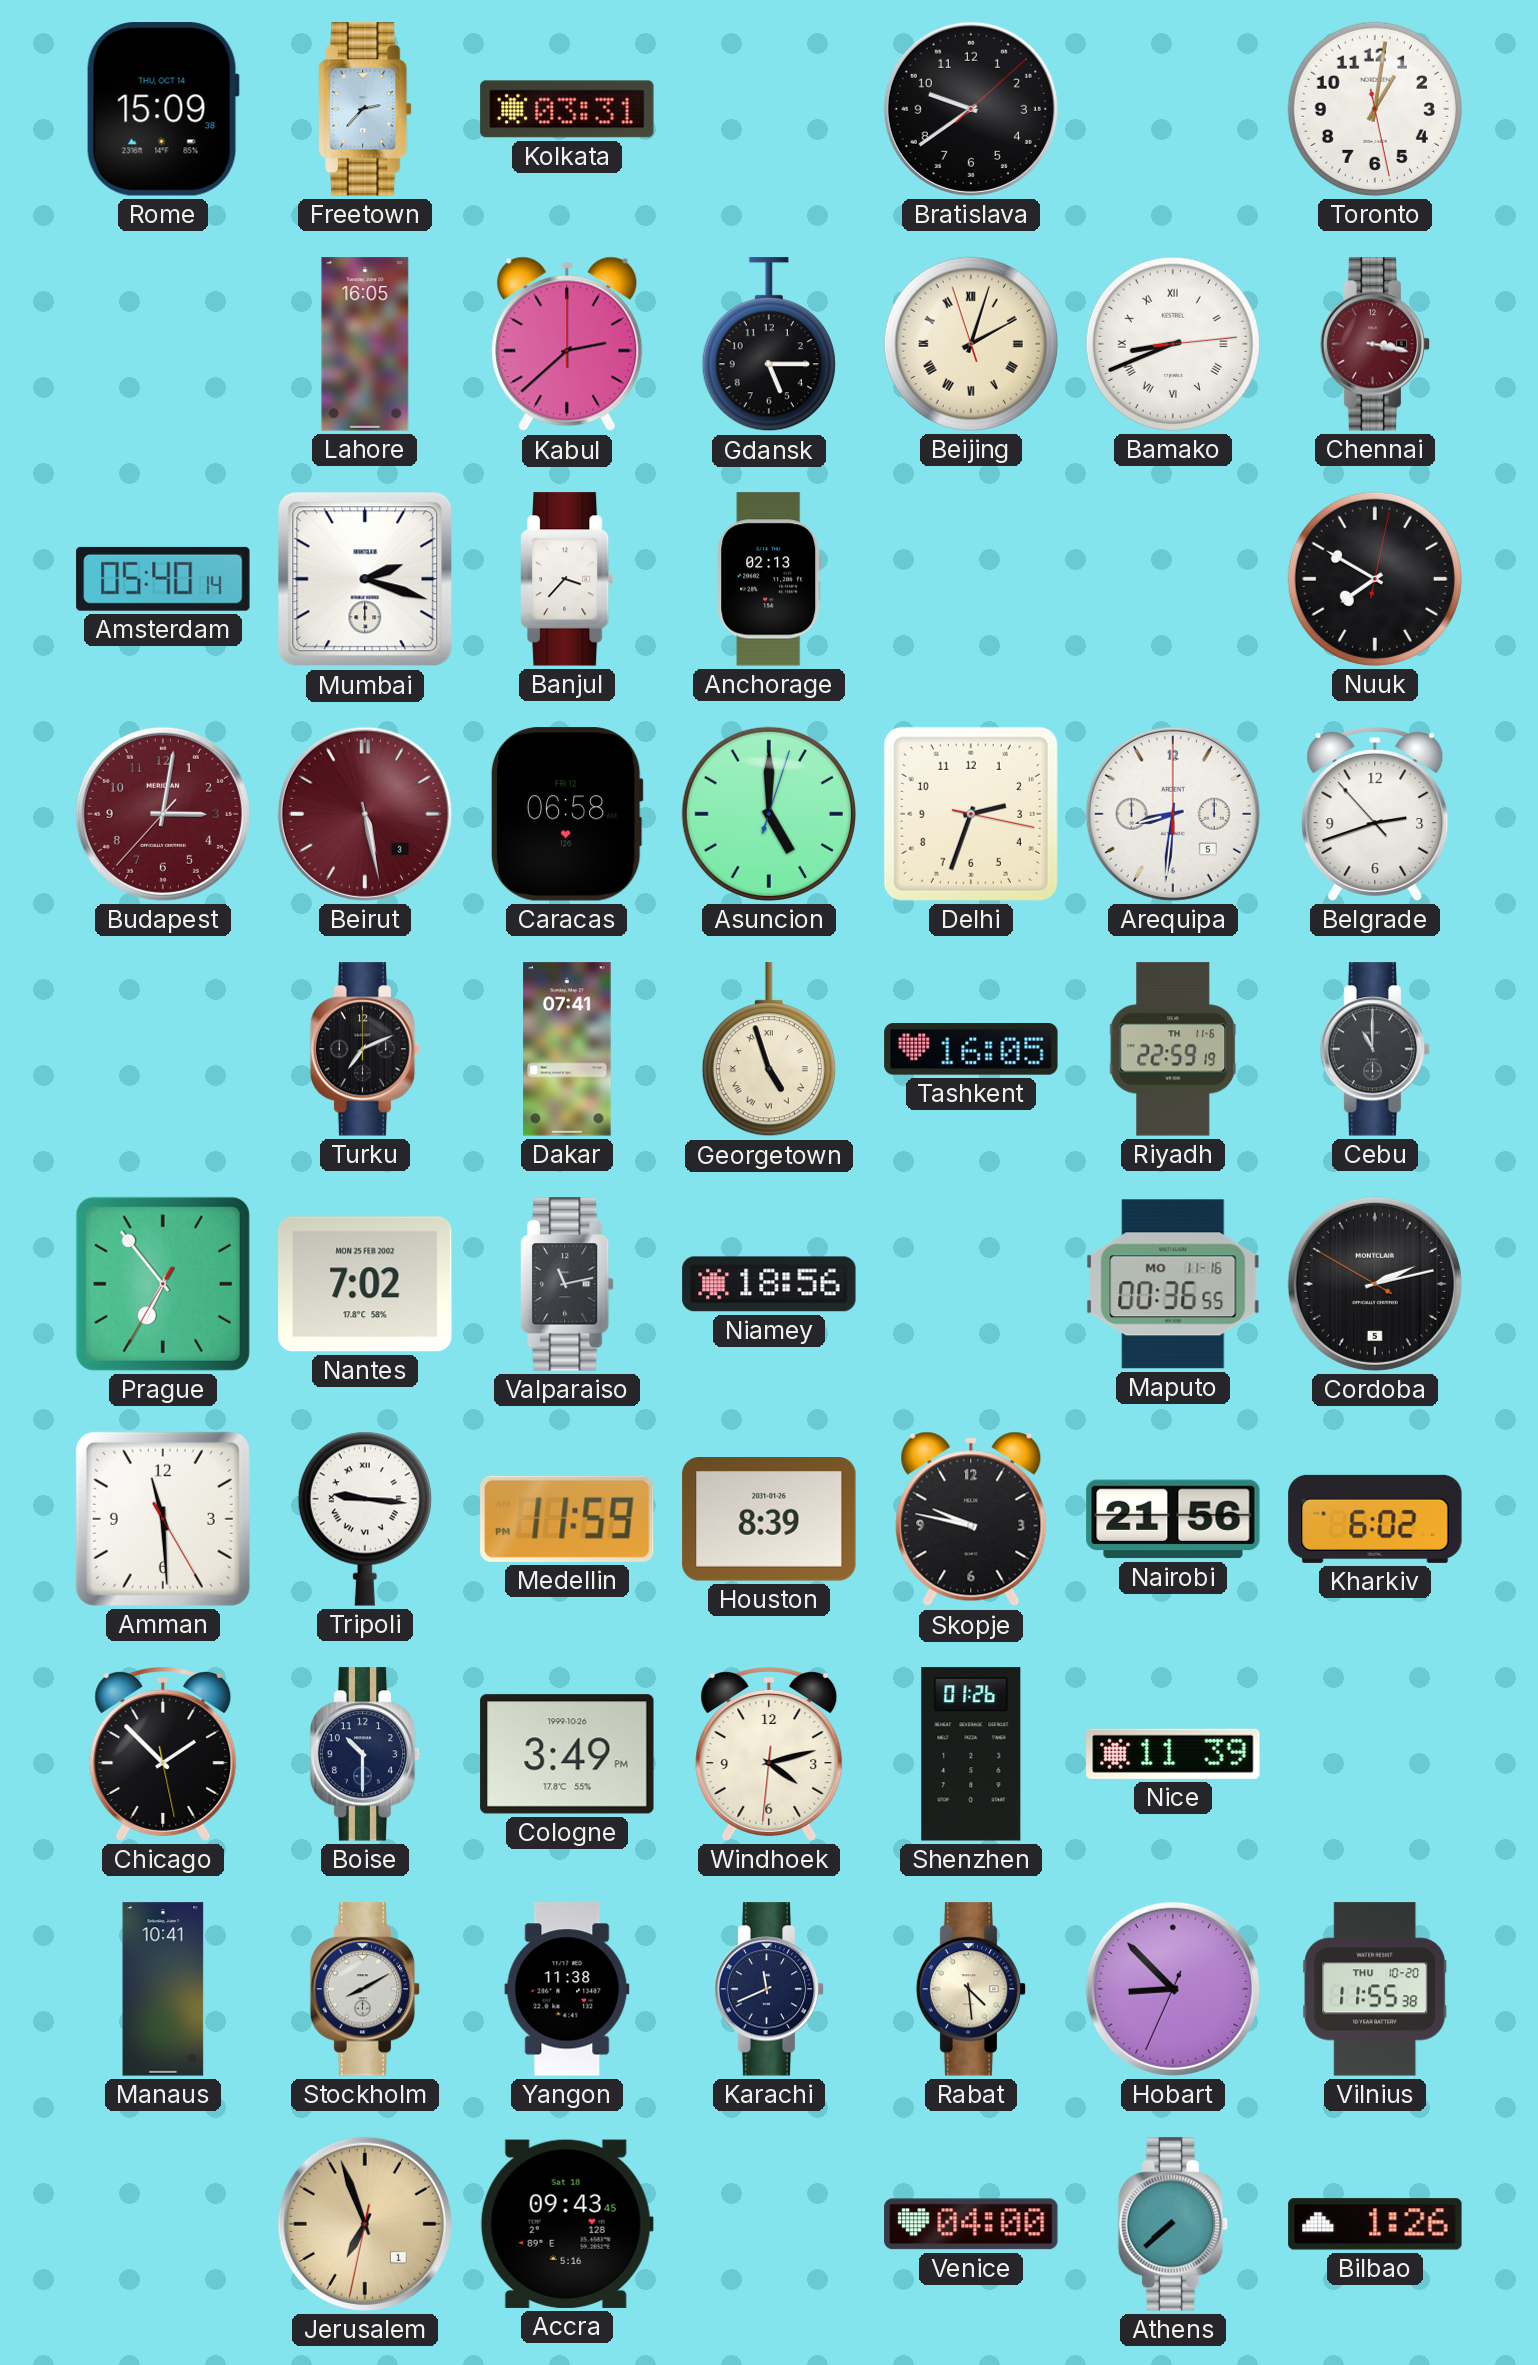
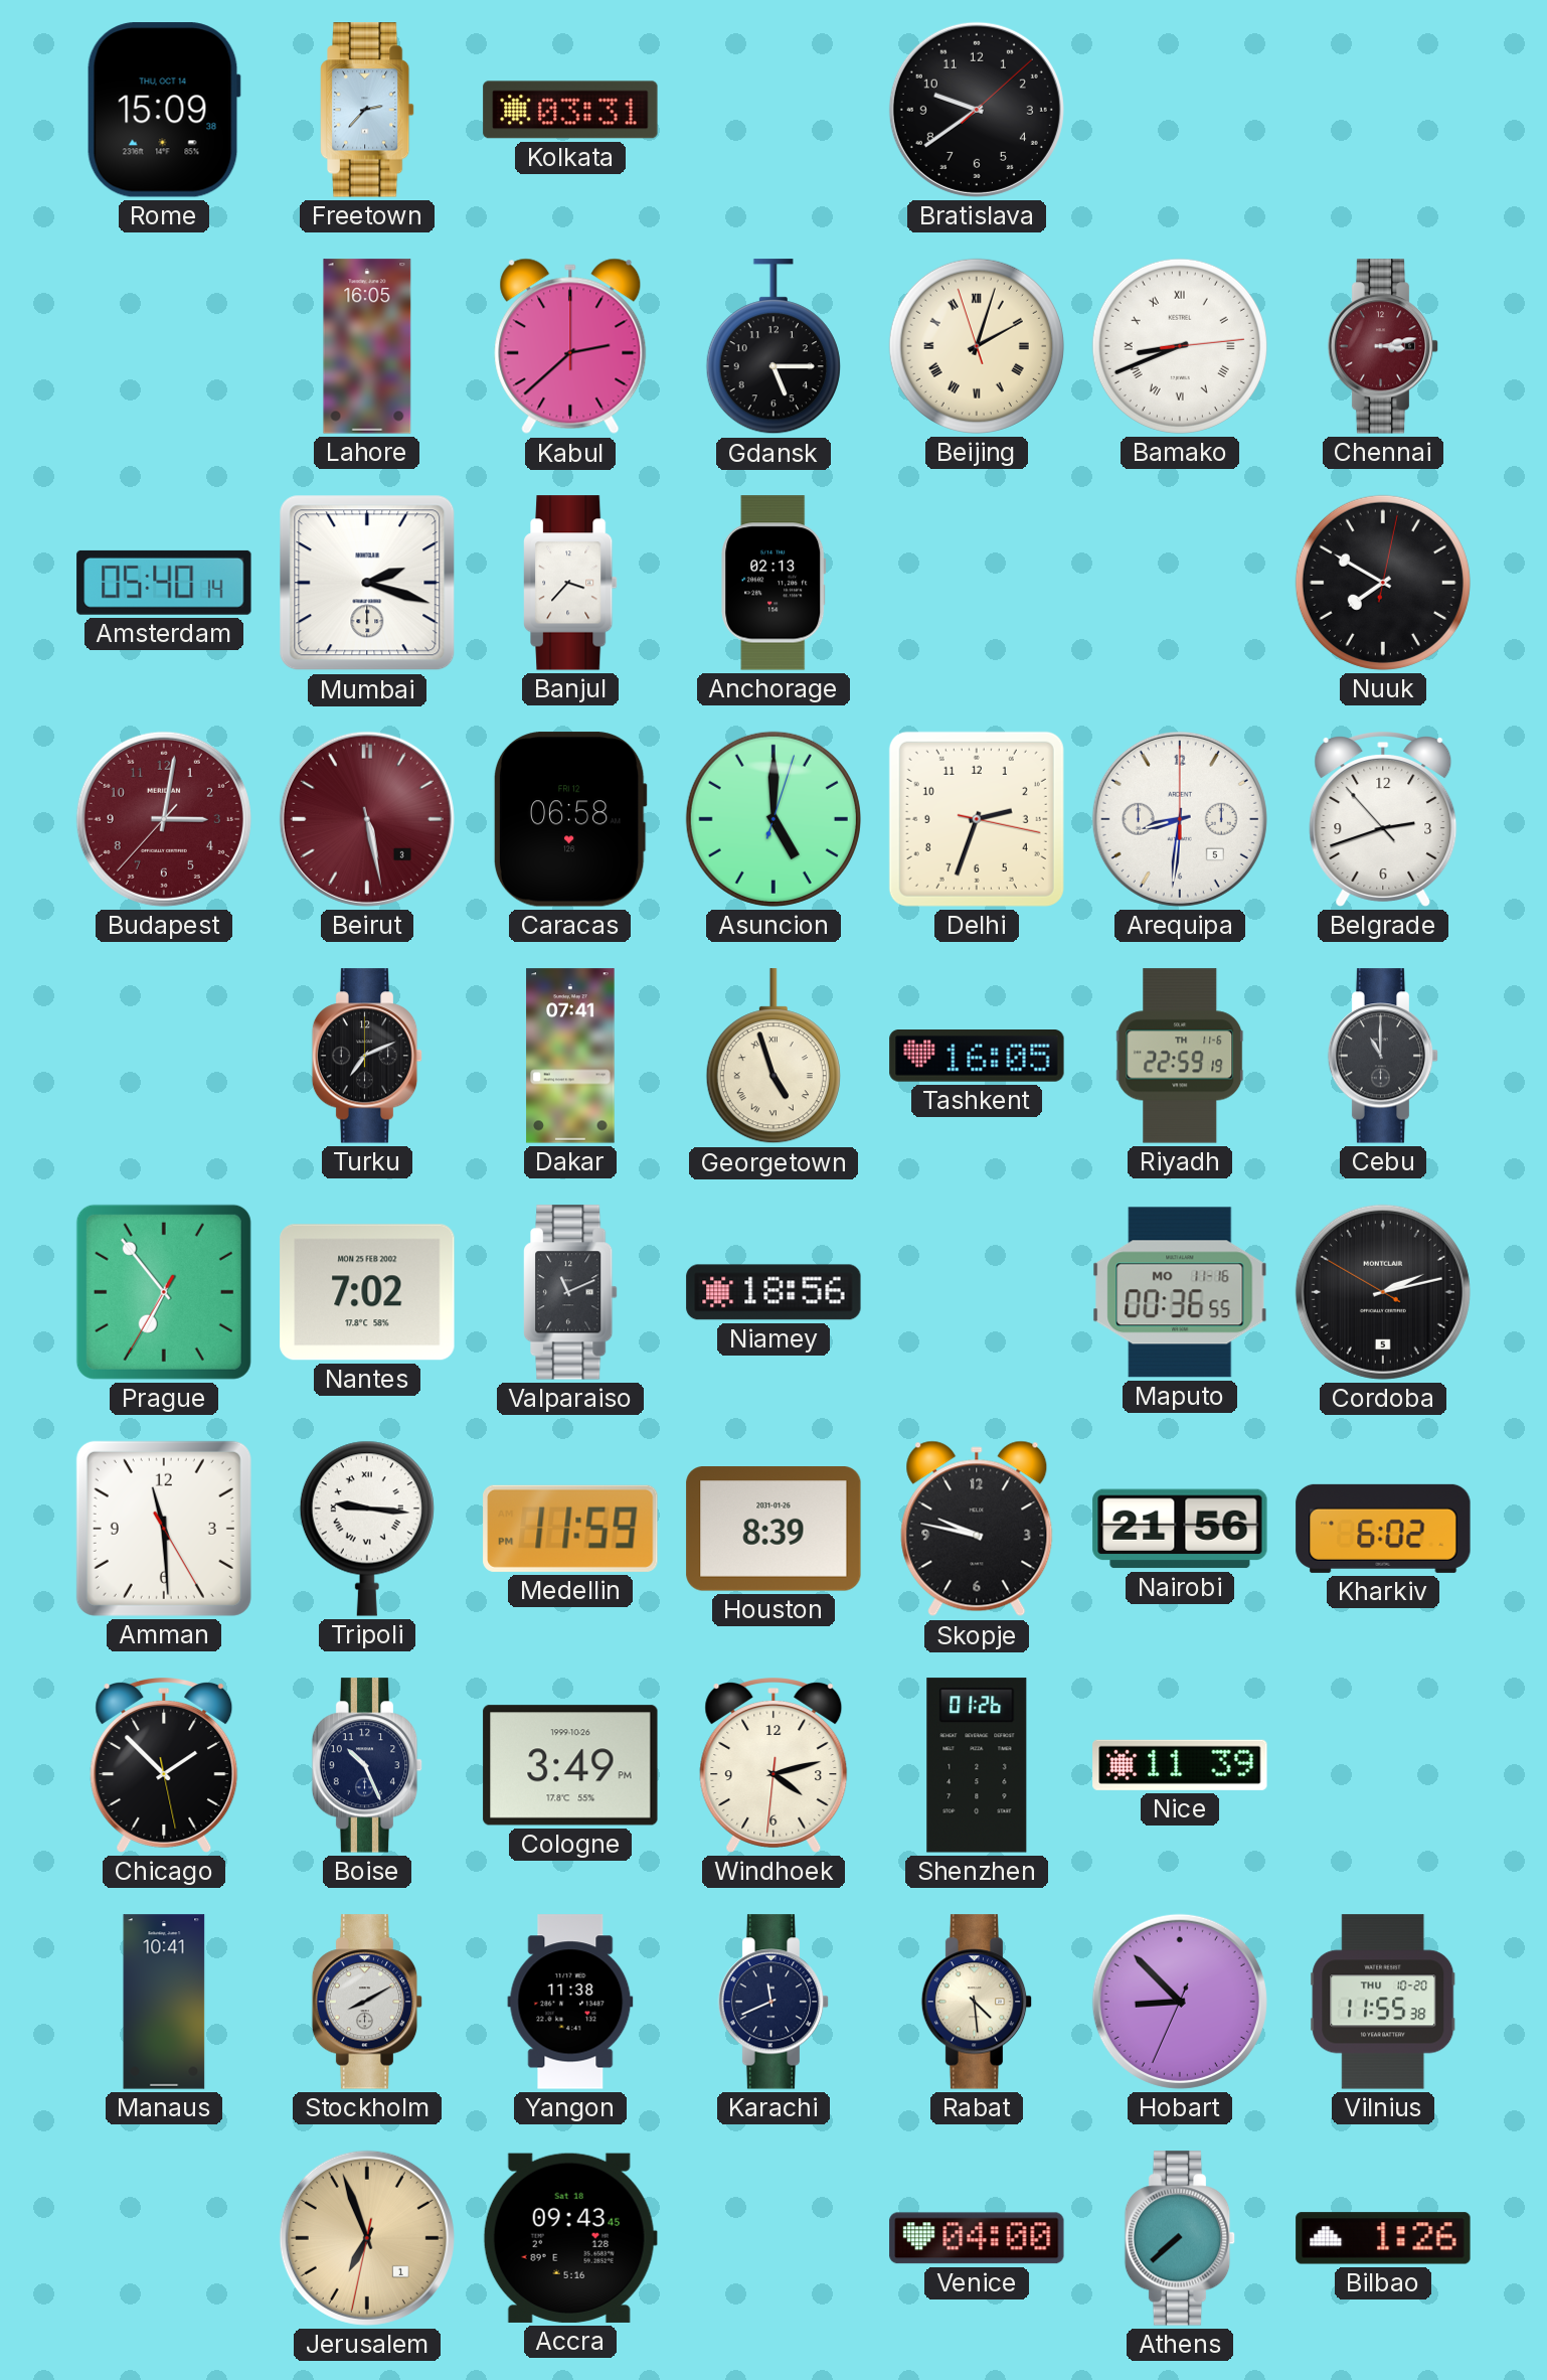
Toronto: 1:01 -> none
Chennai: 3:17 -> 3:13
Valparaiso: 11:13 -> 11:11
Boise: 10:30 -> 10:26
